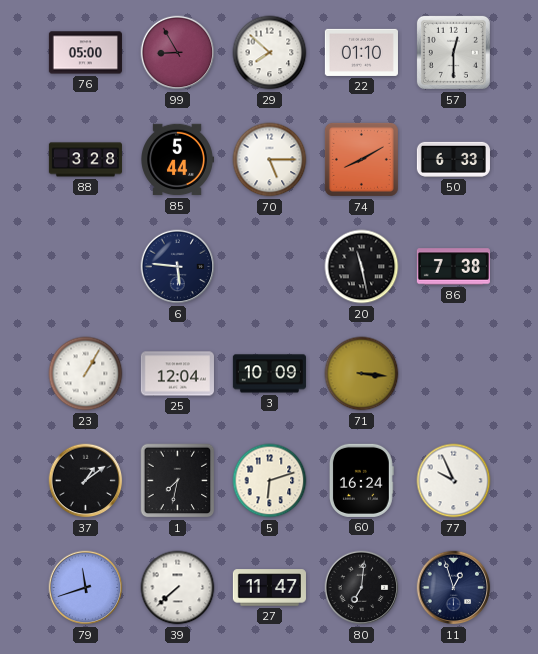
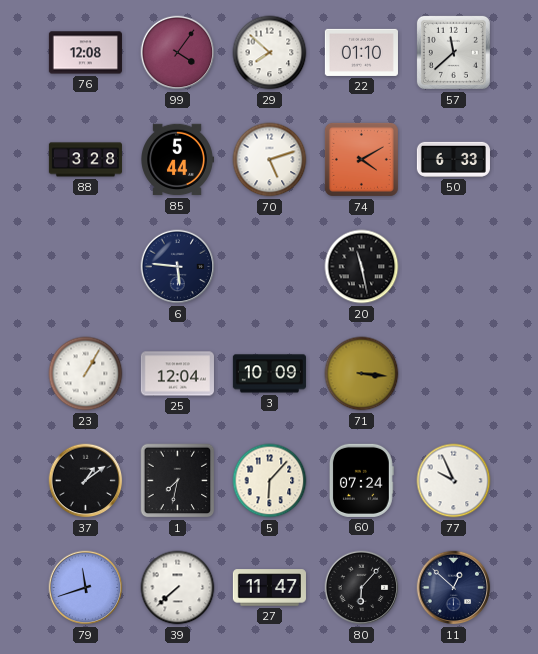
76: 05:00 -> 12:08
99: 8:55 -> 4:06
57: 12:30 -> 11:38
70: 5:15 -> 5:12
74: 8:10 -> 4:10
86: 7:38 -> none
5: 6:12 -> 6:07
60: 16:24 -> 07:24
80: 7:01 -> 6:07
11: 12:57 -> 12:52
